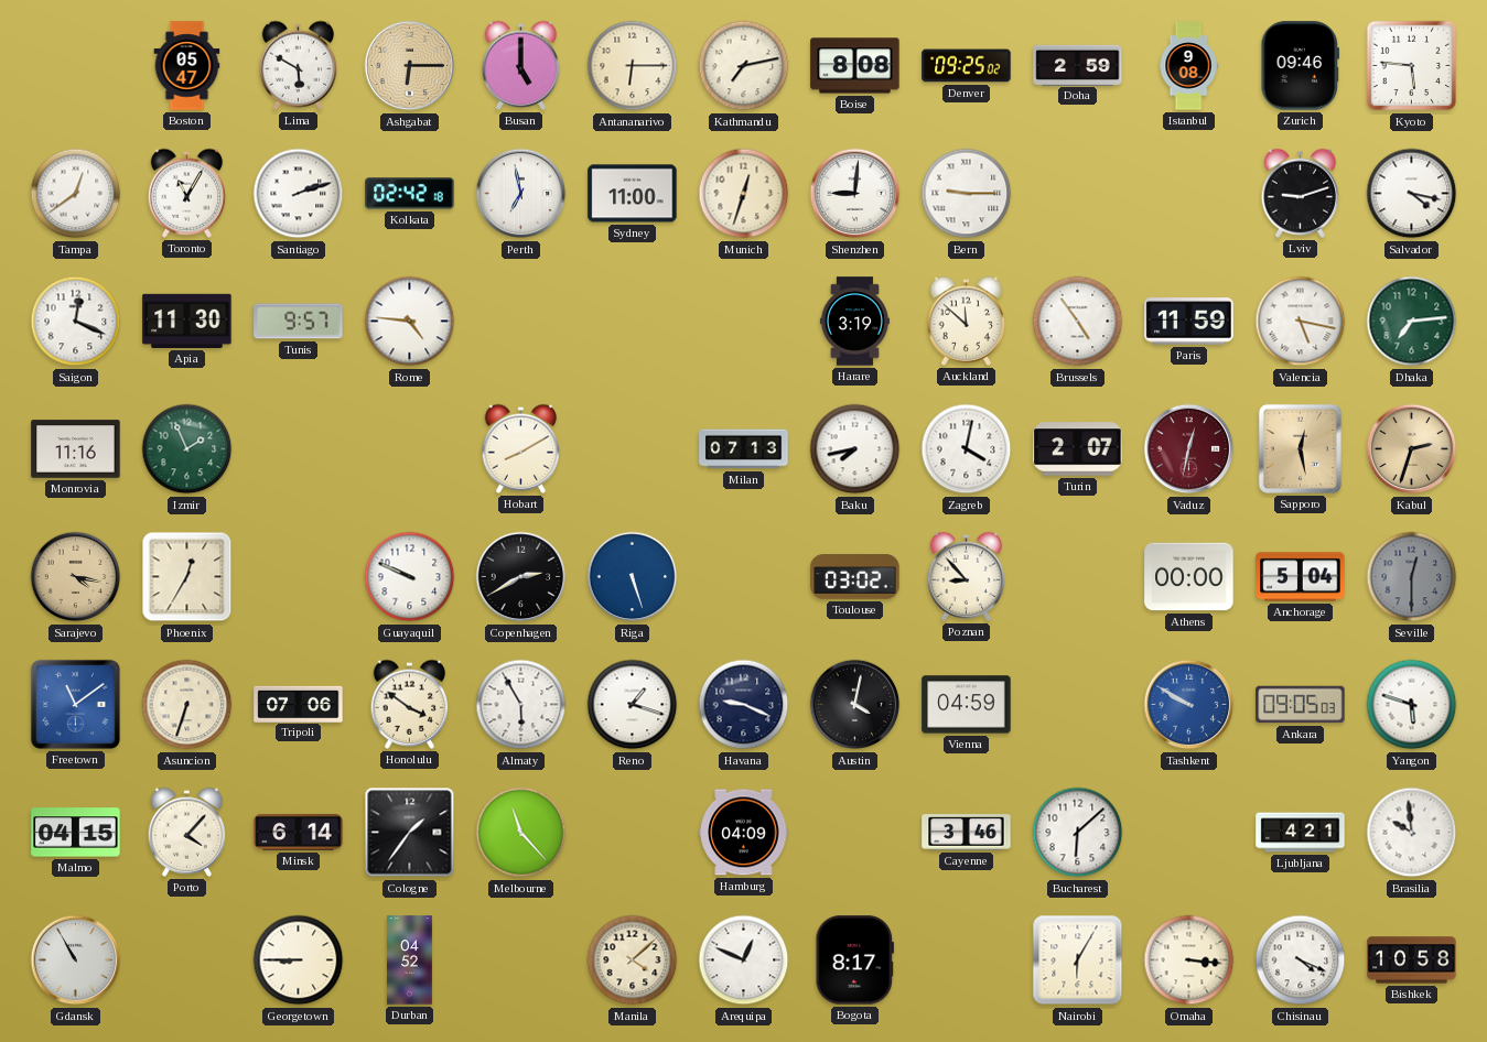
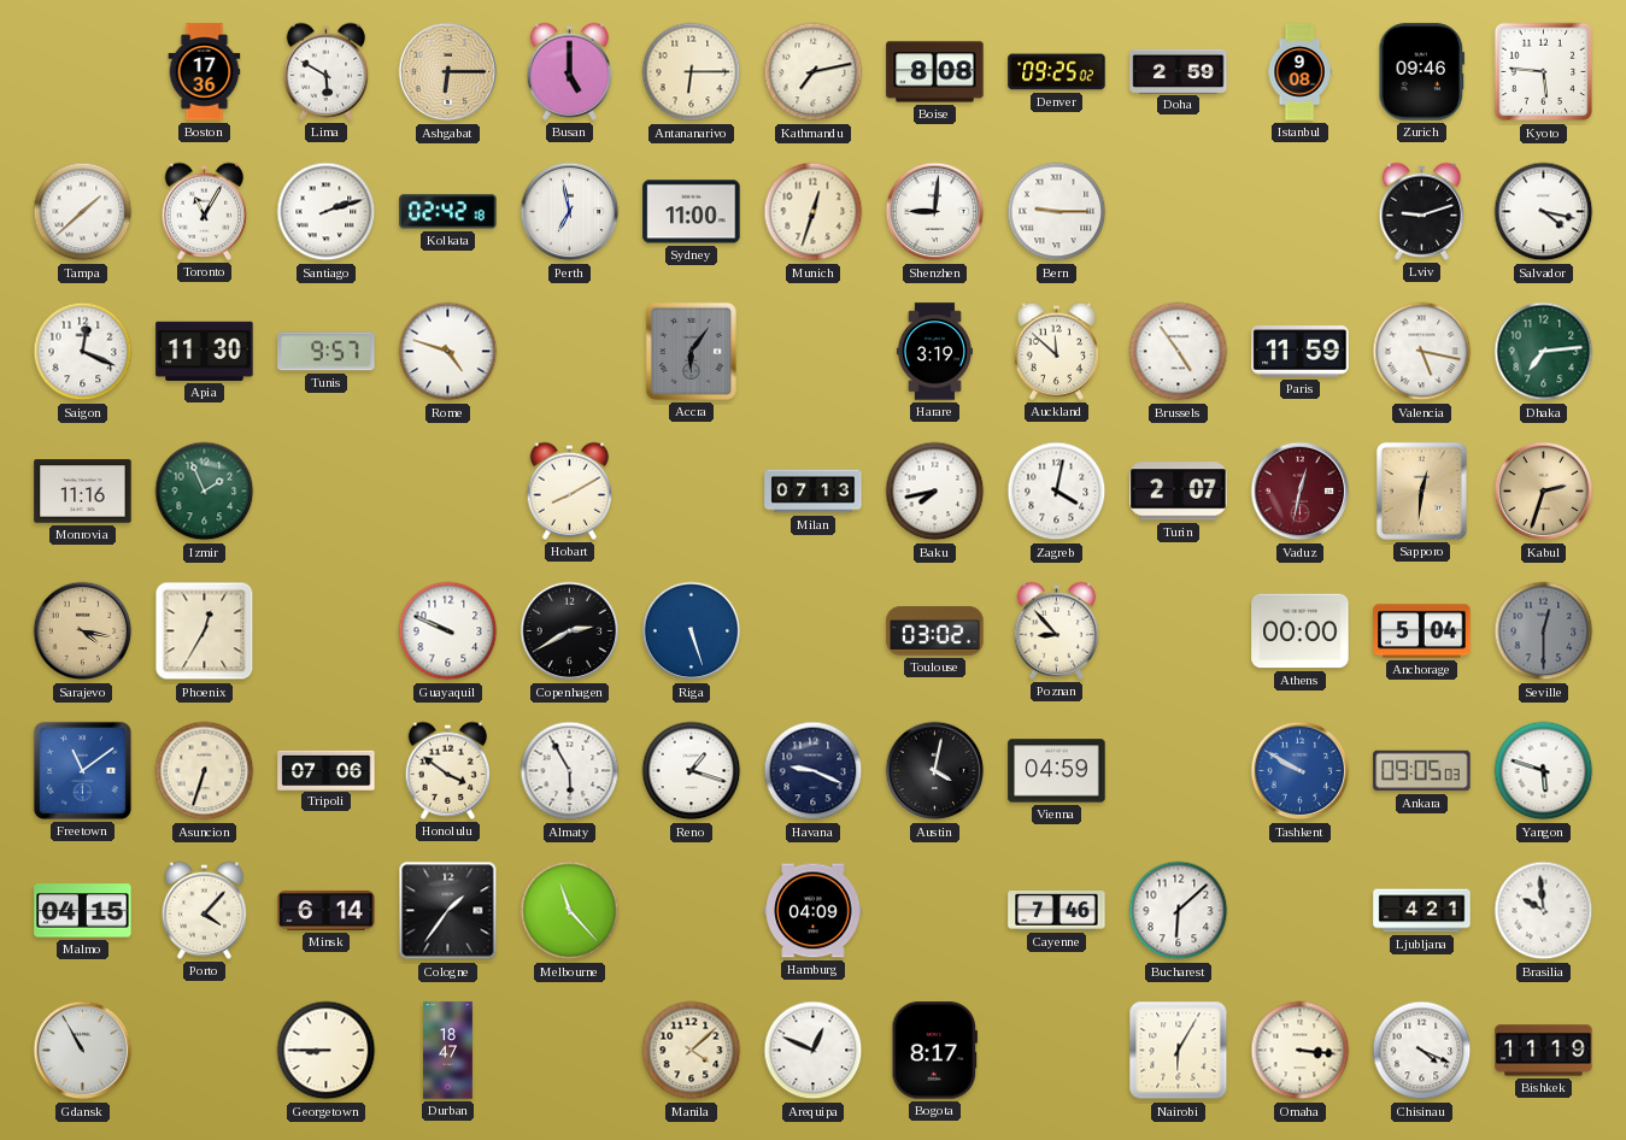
Boston: 05:47 -> 17:36
Tampa: 12:39 -> 1:38
Rome: 4:46 -> 4:48
Accra: none -> 6:06
Sapporo: 12:28 -> 12:31
Cayenne: 3:46 -> 7:46
Durban: 04:52 -> 18:47
Bishkek: 10:58 -> 11:19
